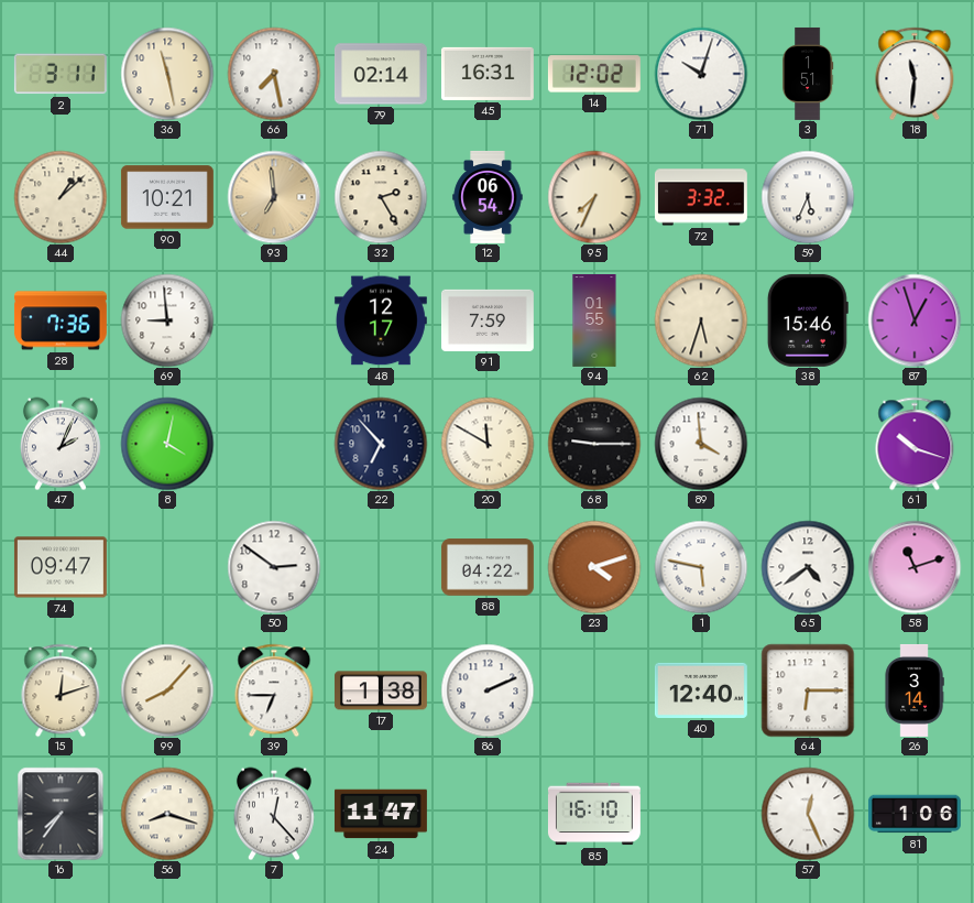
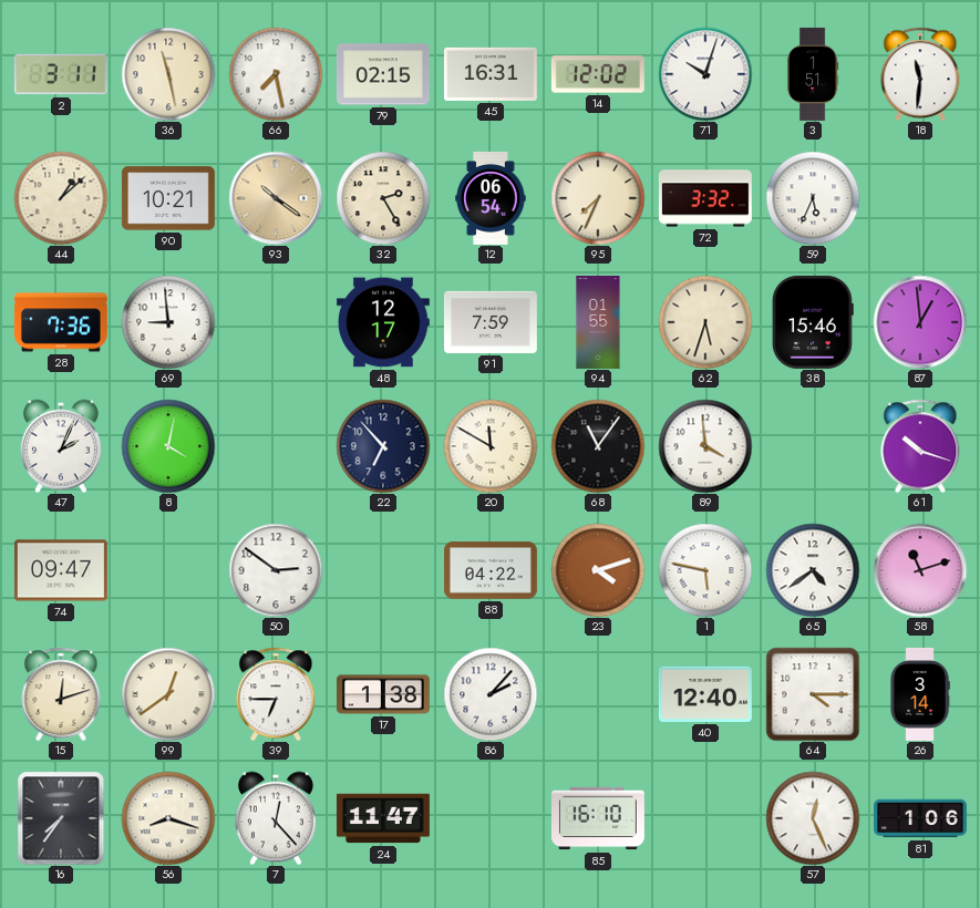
79: 02:14 -> 02:15
93: 6:59 -> 10:21
87: 12:57 -> 12:59
68: 9:15 -> 11:06
99: 8:07 -> 12:39
86: 2:11 -> 2:07
64: 6:15 -> 4:15
